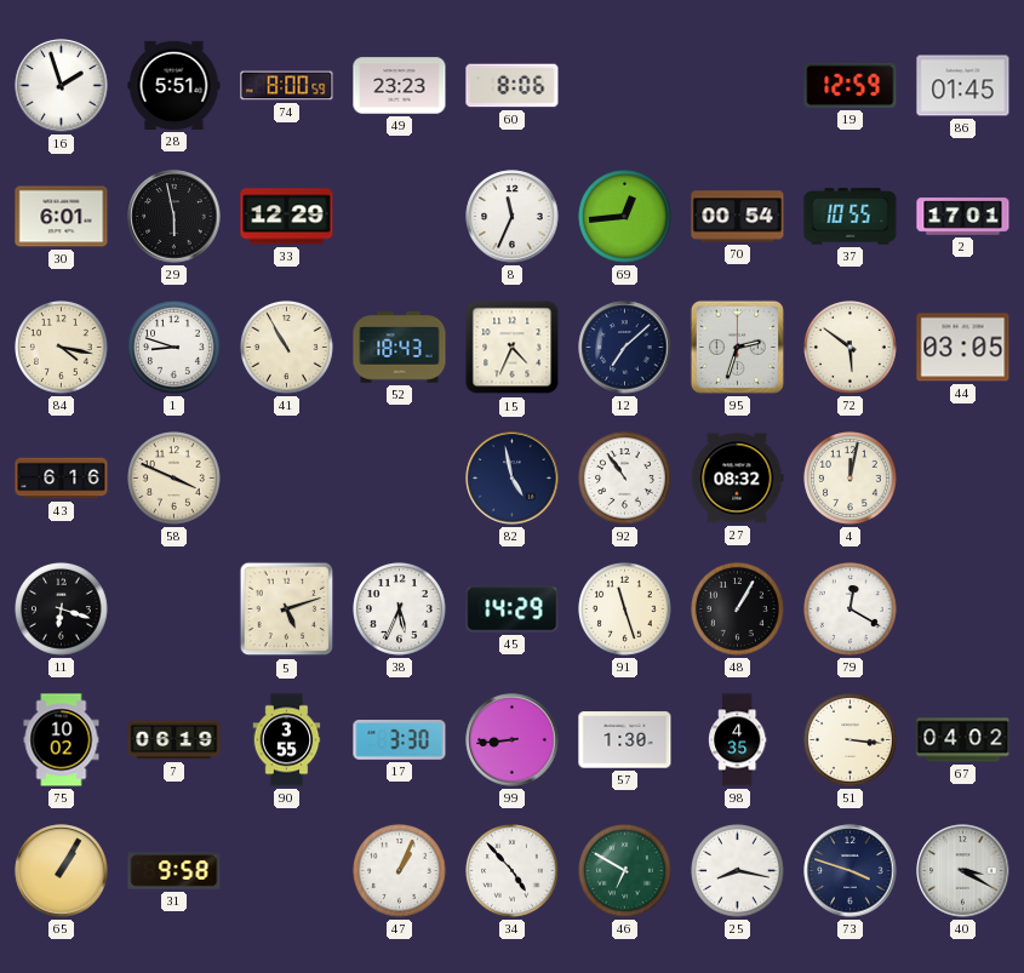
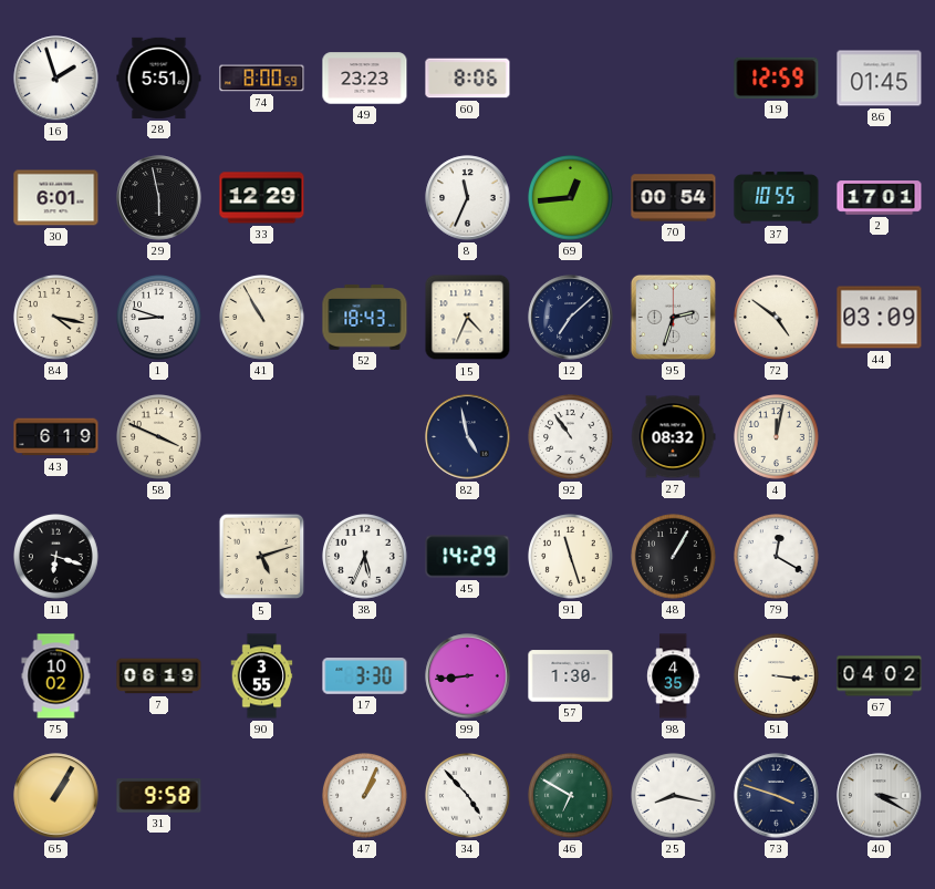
72: 5:51 -> 4:51
44: 03:05 -> 03:09
43: 6:16 -> 6:19
